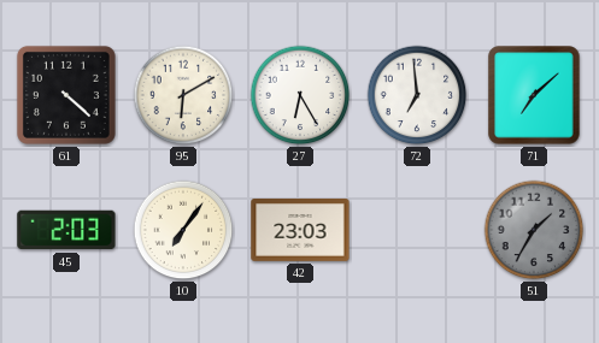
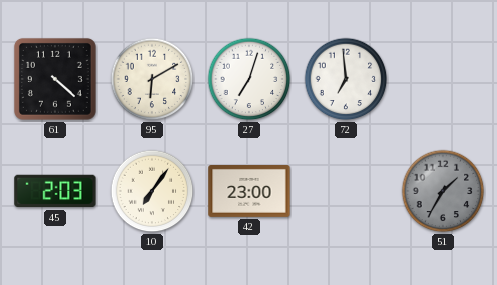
27: 6:25 -> 7:03
71: 7:08 -> none
42: 23:03 -> 23:00
